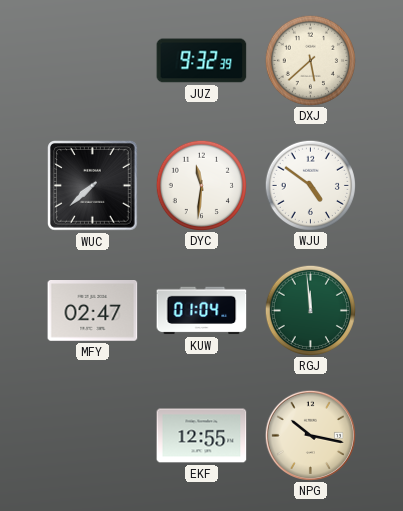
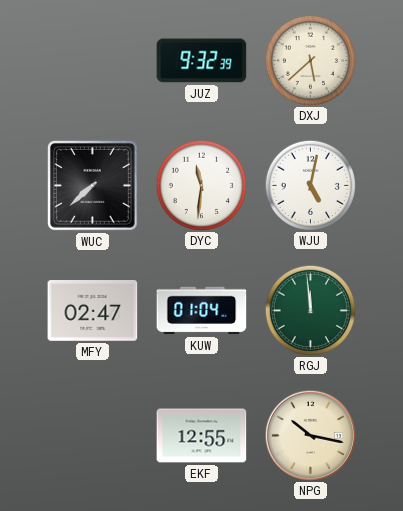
WJU: 4:51 -> 5:02
